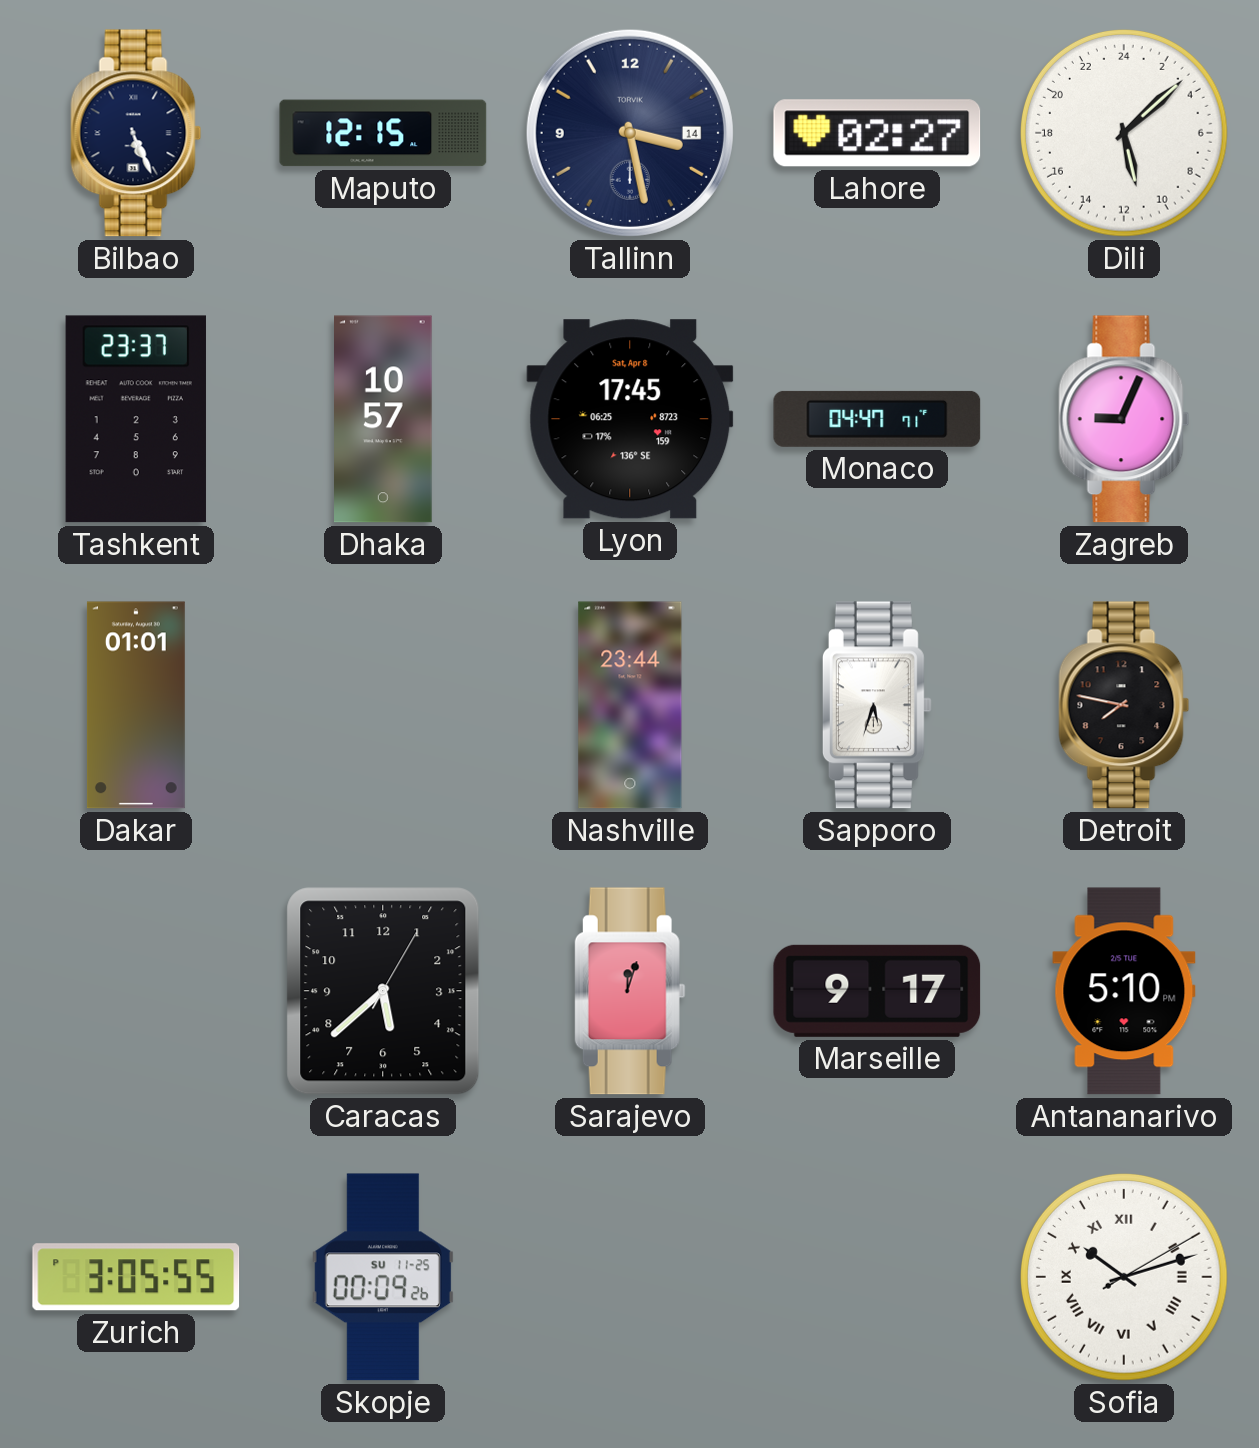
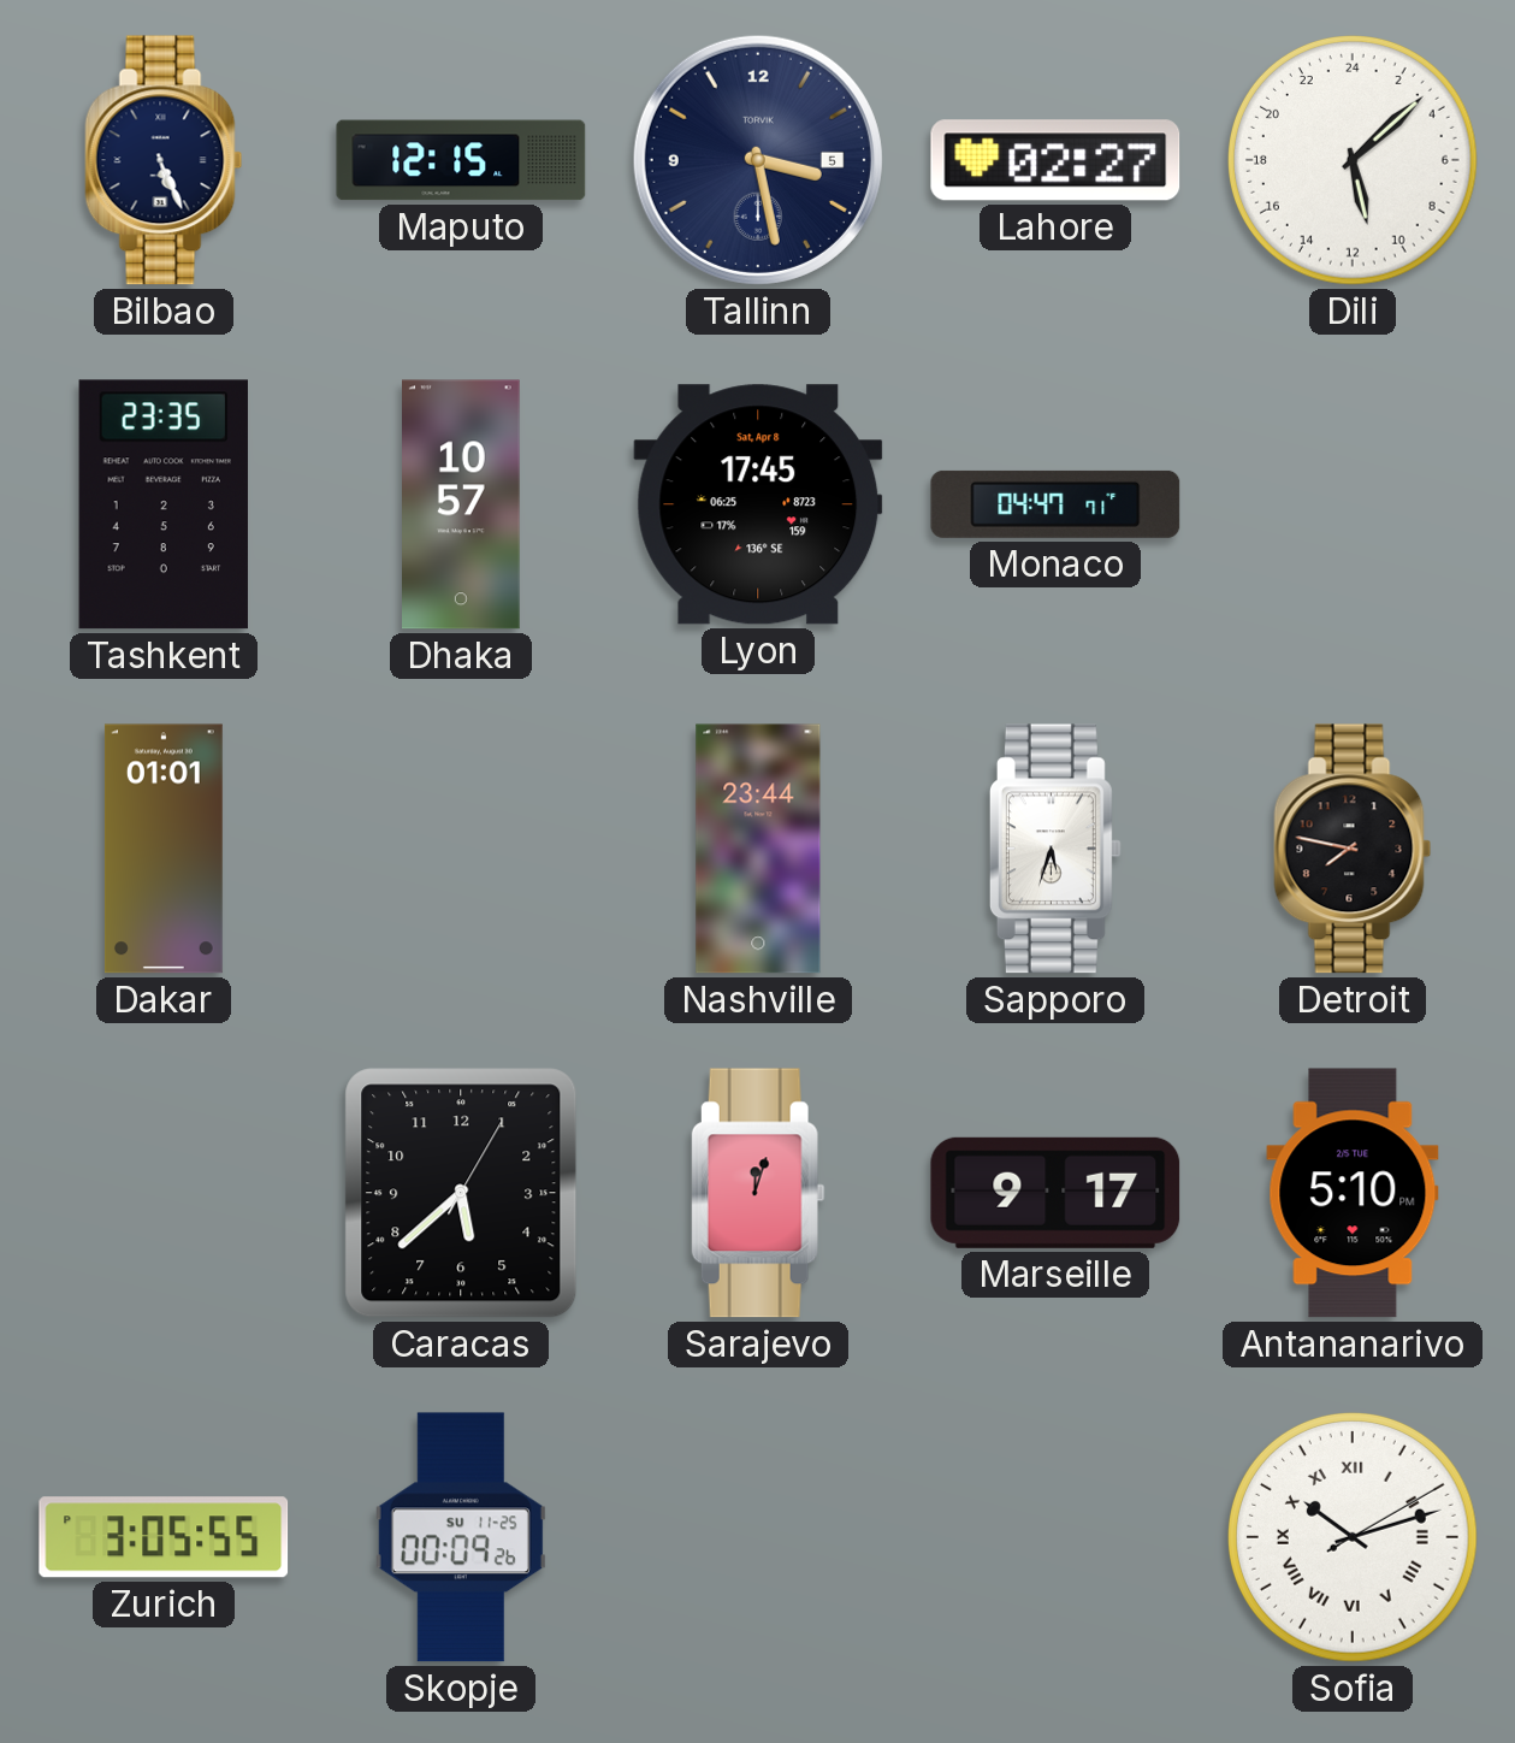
Tallinn date: 14 -> 5
Tashkent: 23:37 -> 23:35
Zagreb: 9:04 -> none
